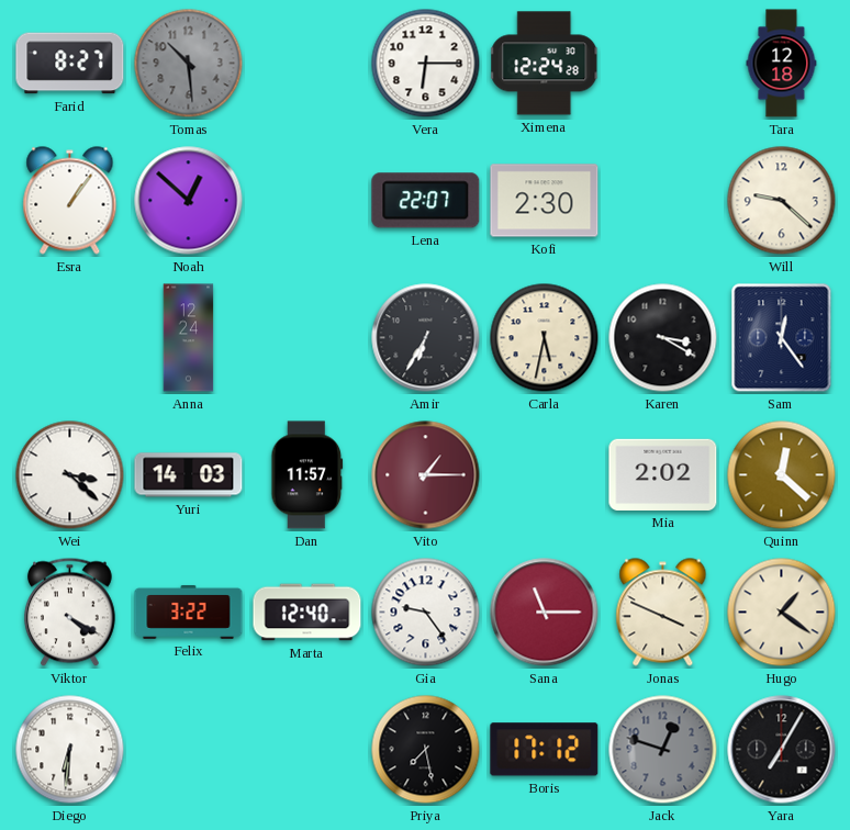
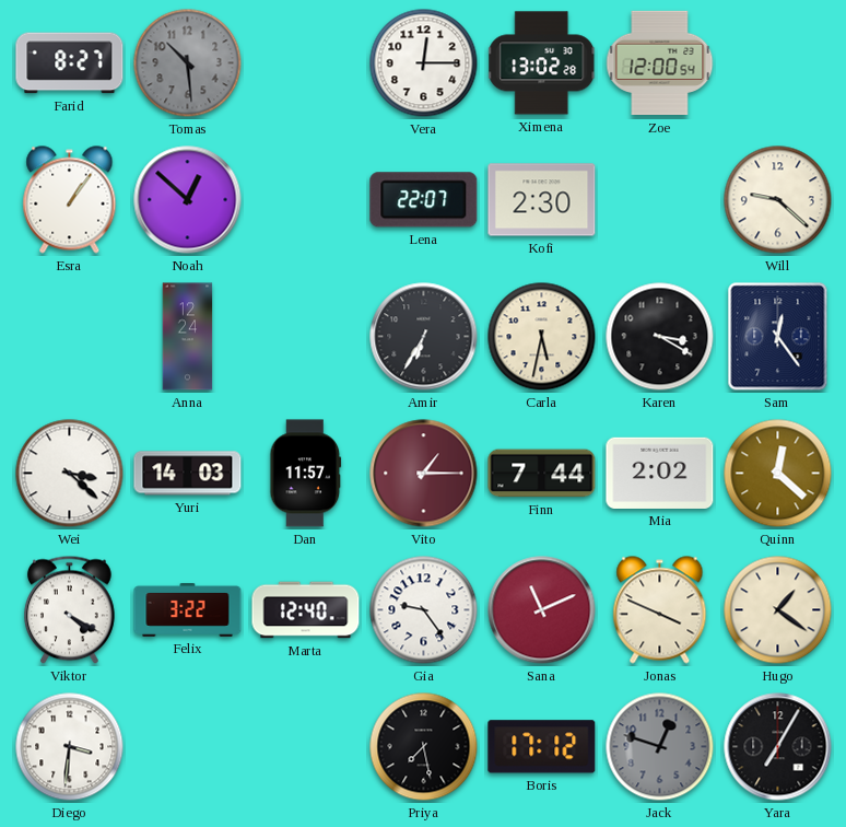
Vera: 6:15 -> 12:15
Ximena: 12:24 -> 13:02
Zoe: none -> 12:00
Tara: 12:18 -> none
Finn: none -> 7:44
Sana: 11:15 -> 11:11
Diego: 6:31 -> 3:31
